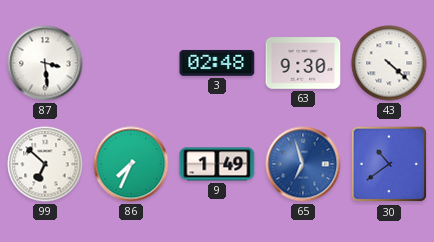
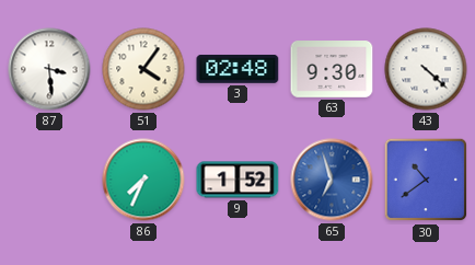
51: none -> 4:06
99: 6:52 -> none
9: 1:49 -> 1:52
